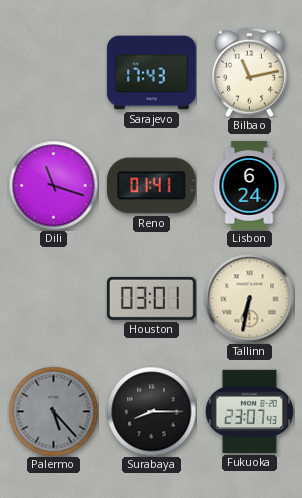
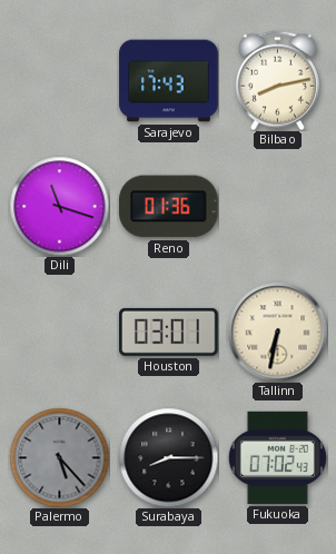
Bilbao: 11:13 -> 8:13
Reno: 01:41 -> 01:36
Lisbon: 6:24 -> none
Fukuoka: 23:07 -> 07:02
